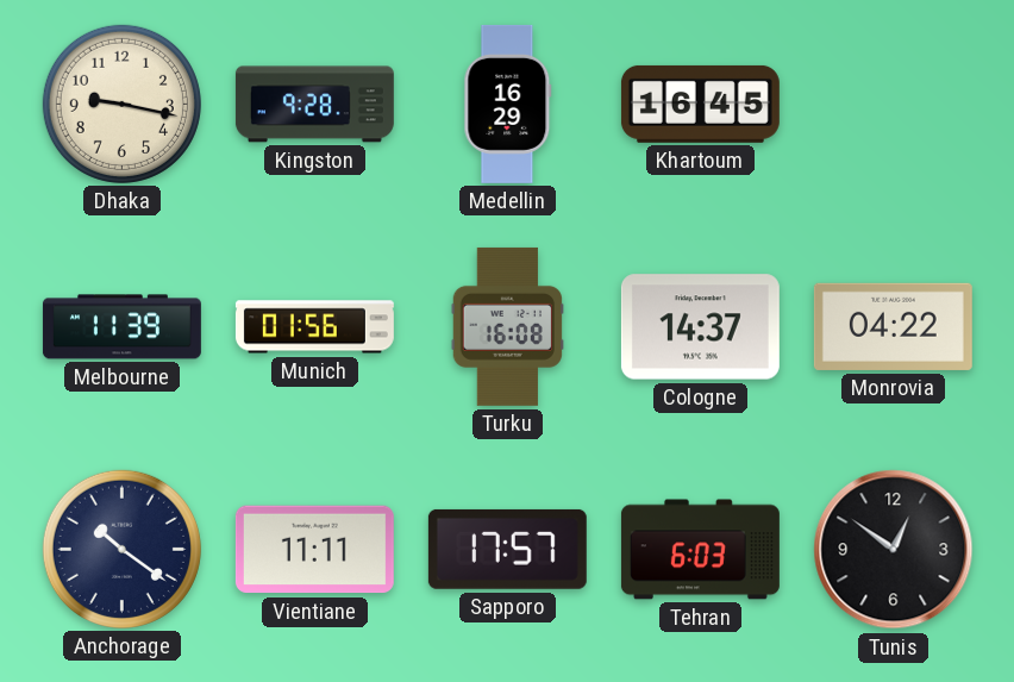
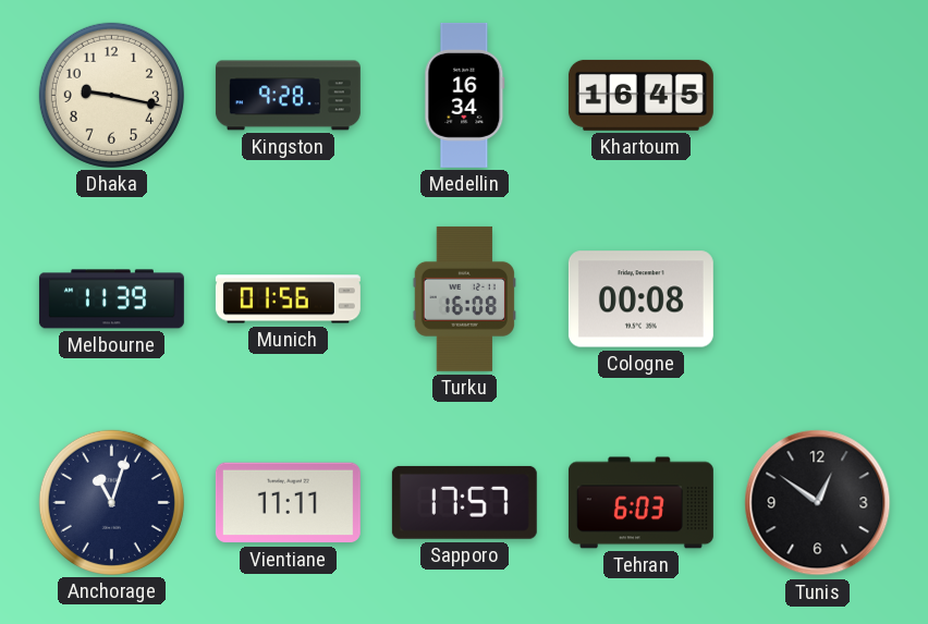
Medellin: 16:29 -> 16:34
Cologne: 14:37 -> 00:08
Monrovia: 04:22 -> none
Anchorage: 10:21 -> 11:03
